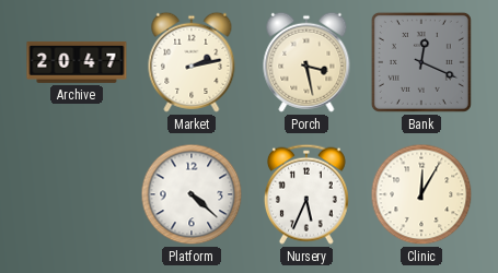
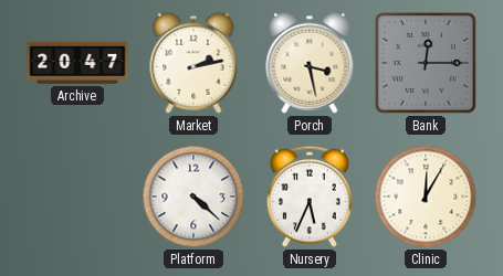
Bank: 12:19 -> 12:15
